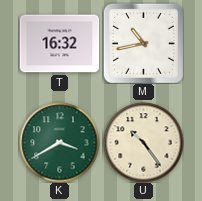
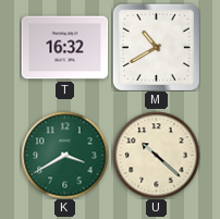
M: 10:43 -> 10:40
U: 10:24 -> 10:22
